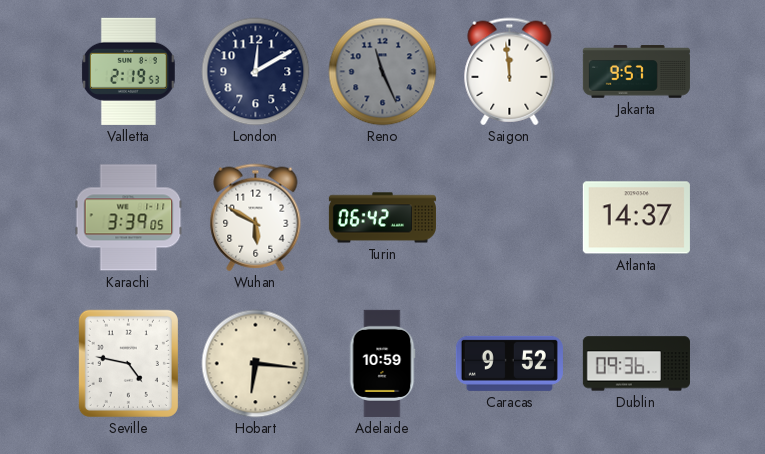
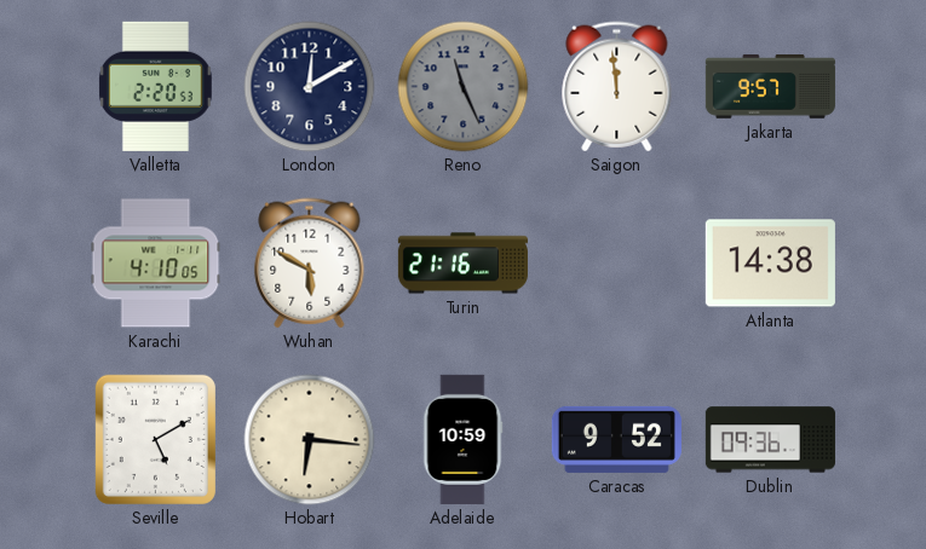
Valletta: 2:19 -> 2:20
Karachi: 3:39 -> 4:10
Turin: 06:42 -> 21:16
Atlanta: 14:37 -> 14:38
Seville: 4:47 -> 5:10
